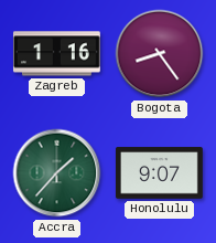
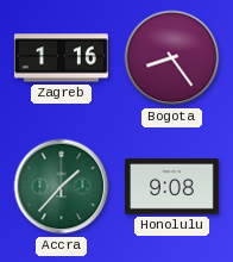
Honolulu: 9:07 -> 9:08
